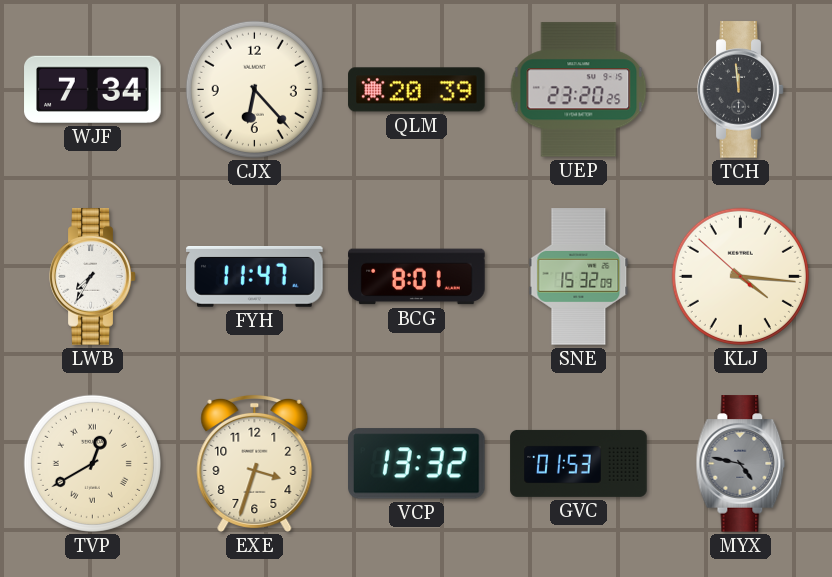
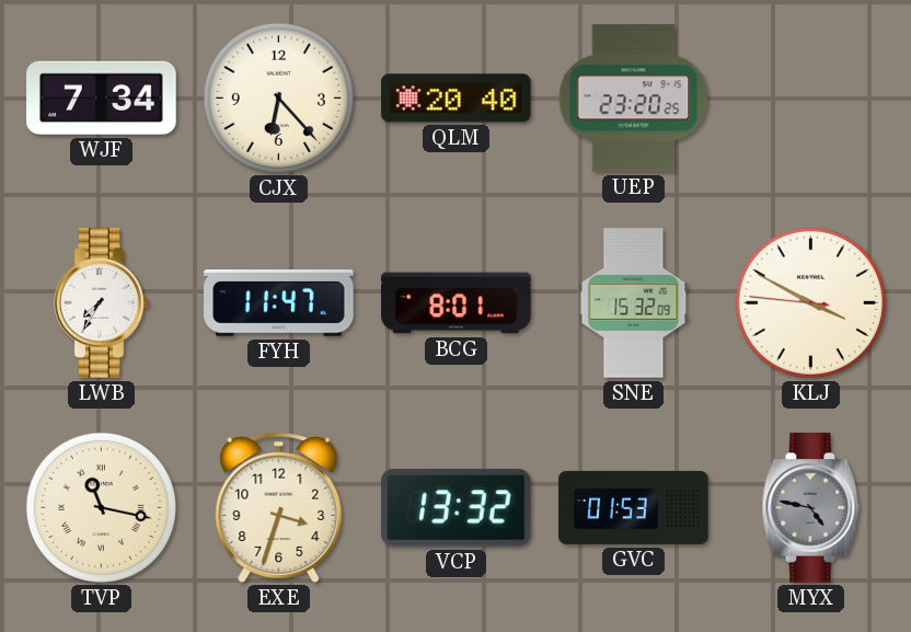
QLM: 20:39 -> 20:40
TCH: 11:59 -> none
KLJ: 4:15 -> 3:49
TVP: 12:40 -> 11:17
